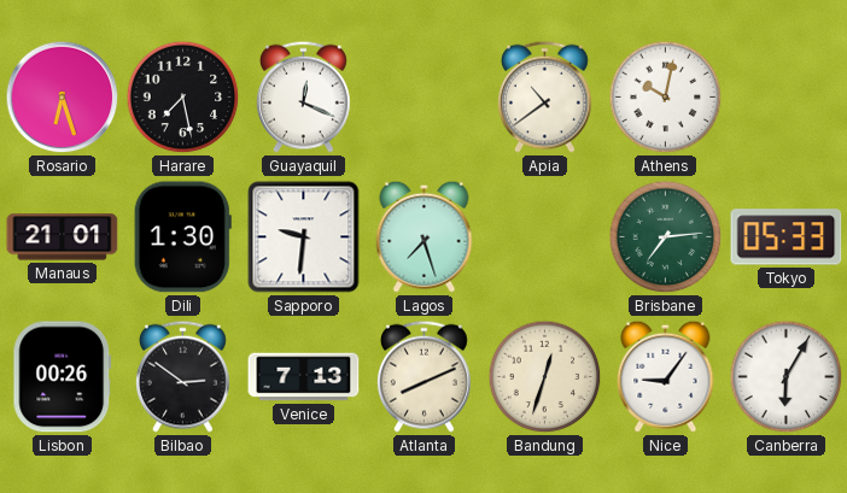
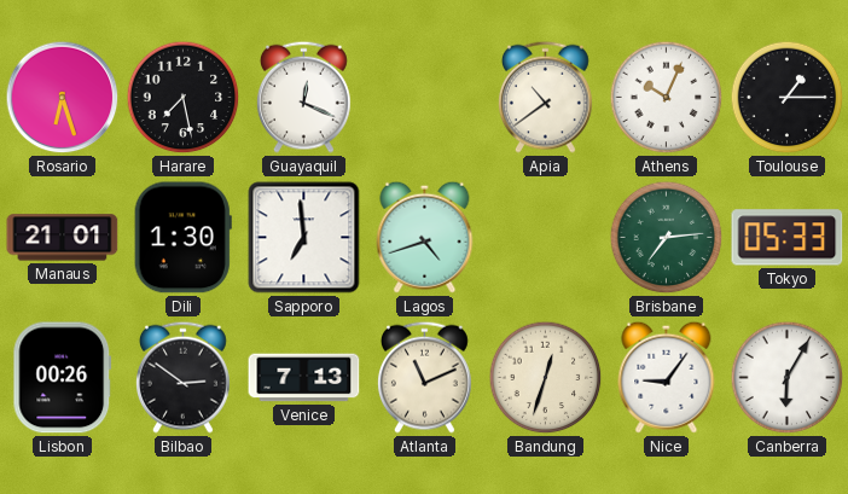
Athens: 10:02 -> 10:04
Toulouse: none -> 1:15
Sapporo: 9:31 -> 6:59
Lagos: 7:27 -> 4:42
Atlanta: 8:11 -> 11:11
